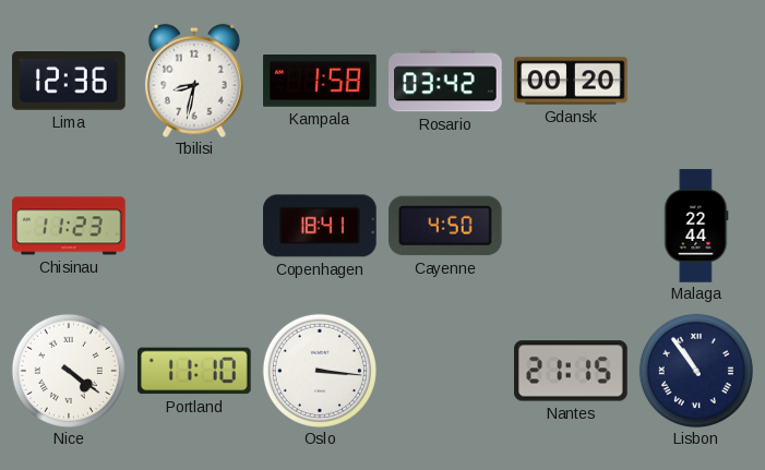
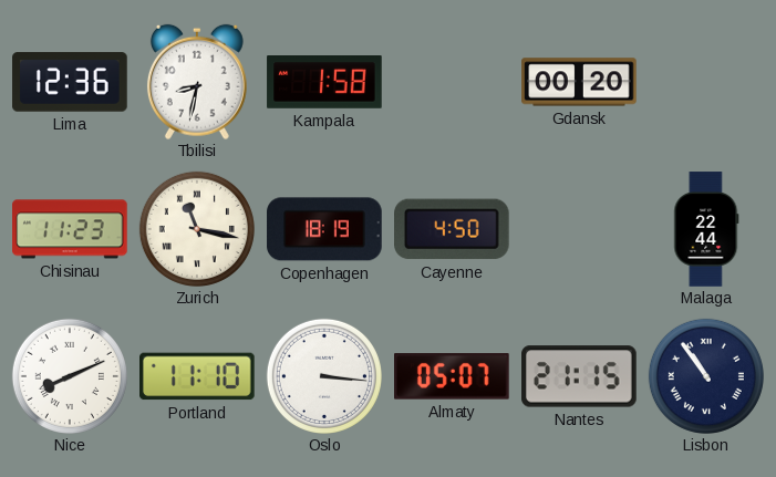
Rosario: 03:42 -> none
Zurich: none -> 11:17
Copenhagen: 18:41 -> 18:19
Nice: 4:21 -> 8:11
Almaty: none -> 05:07
